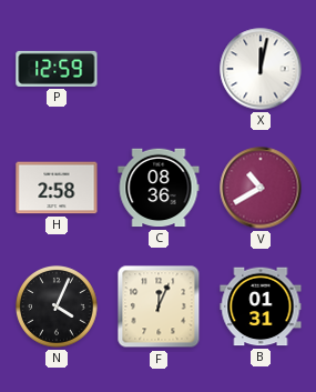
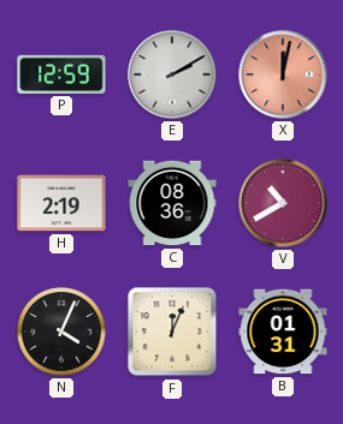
E: none -> 2:10
X dial: white -> salmon
H: 2:58 -> 2:19
